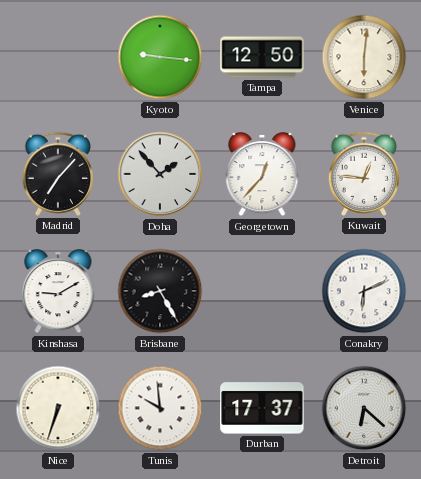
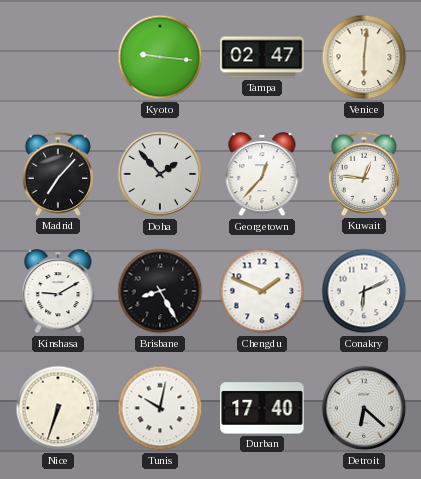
Tampa: 12:50 -> 02:47
Chengdu: none -> 1:49
Tunis: 9:59 -> 10:02
Durban: 17:37 -> 17:40
